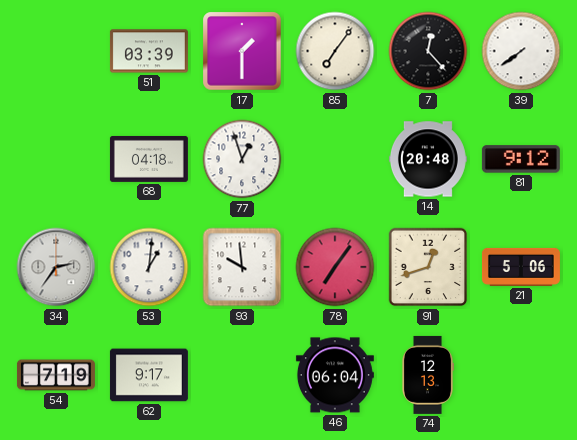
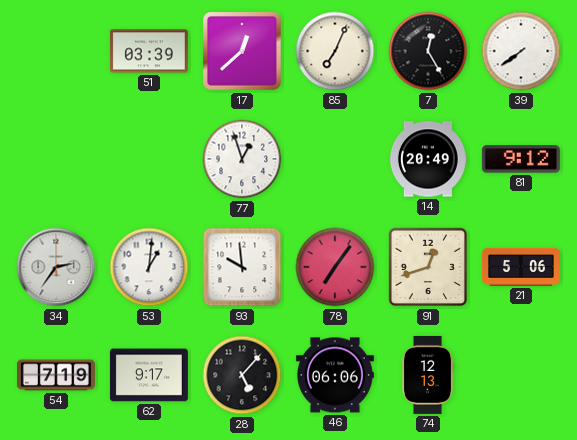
17: 1:30 -> 12:38
85: 7:06 -> 7:04
7: 12:23 -> 12:25
68: 04:18 -> none
14: 20:48 -> 20:49
28: none -> 5:07
46: 06:04 -> 06:06
